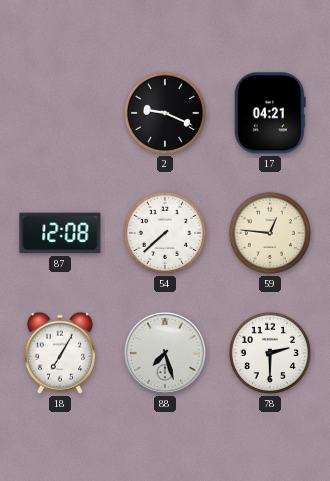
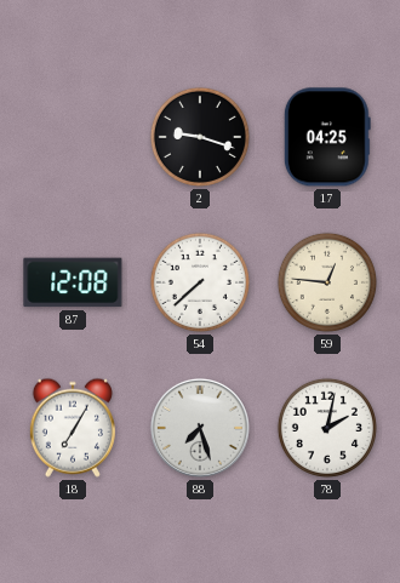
2: 9:19 -> 9:18
17: 04:21 -> 04:25
78: 2:30 -> 2:02
